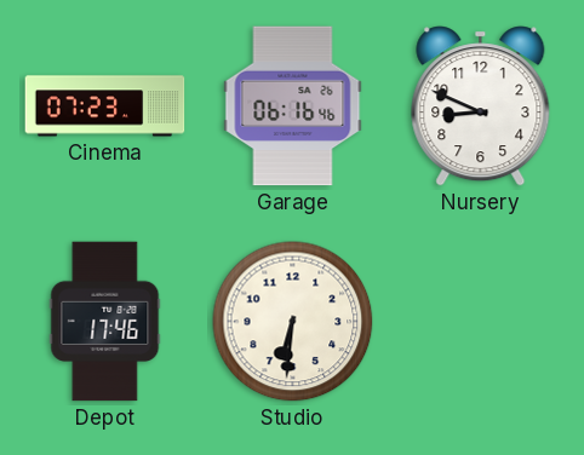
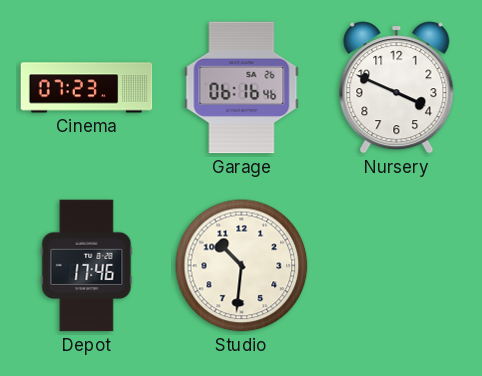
Nursery: 8:49 -> 3:49
Studio: 6:31 -> 10:31
